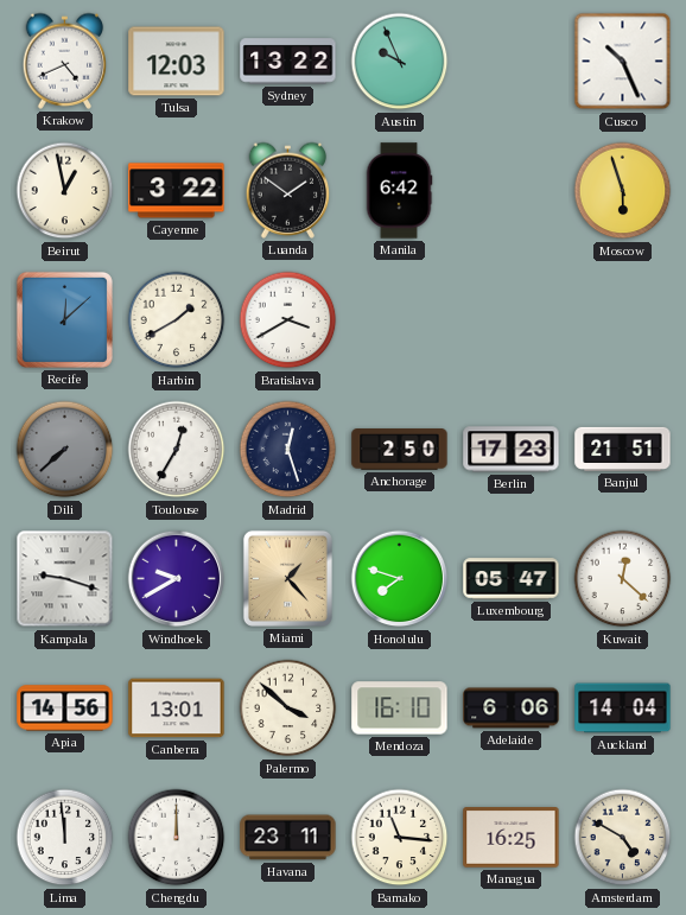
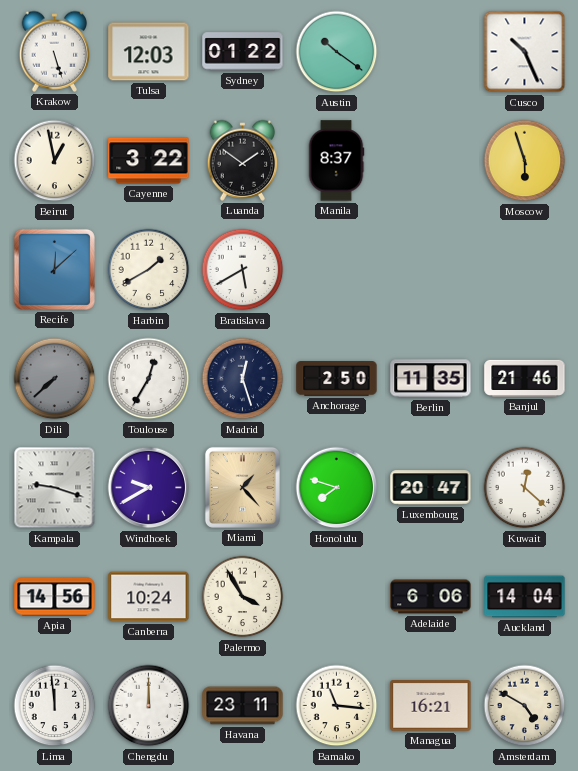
Krakow: 4:41 -> 5:27
Sydney: 13:22 -> 01:22
Austin: 9:56 -> 10:21
Manila: 6:42 -> 8:37
Bratislava: 3:40 -> 5:40
Berlin: 17:23 -> 11:35
Banjul: 21:51 -> 21:46
Luxembourg: 05:47 -> 20:47
Canberra: 13:01 -> 10:24
Palermo: 3:52 -> 3:55
Mendoza: 16:10 -> none
Managua: 16:25 -> 16:21
